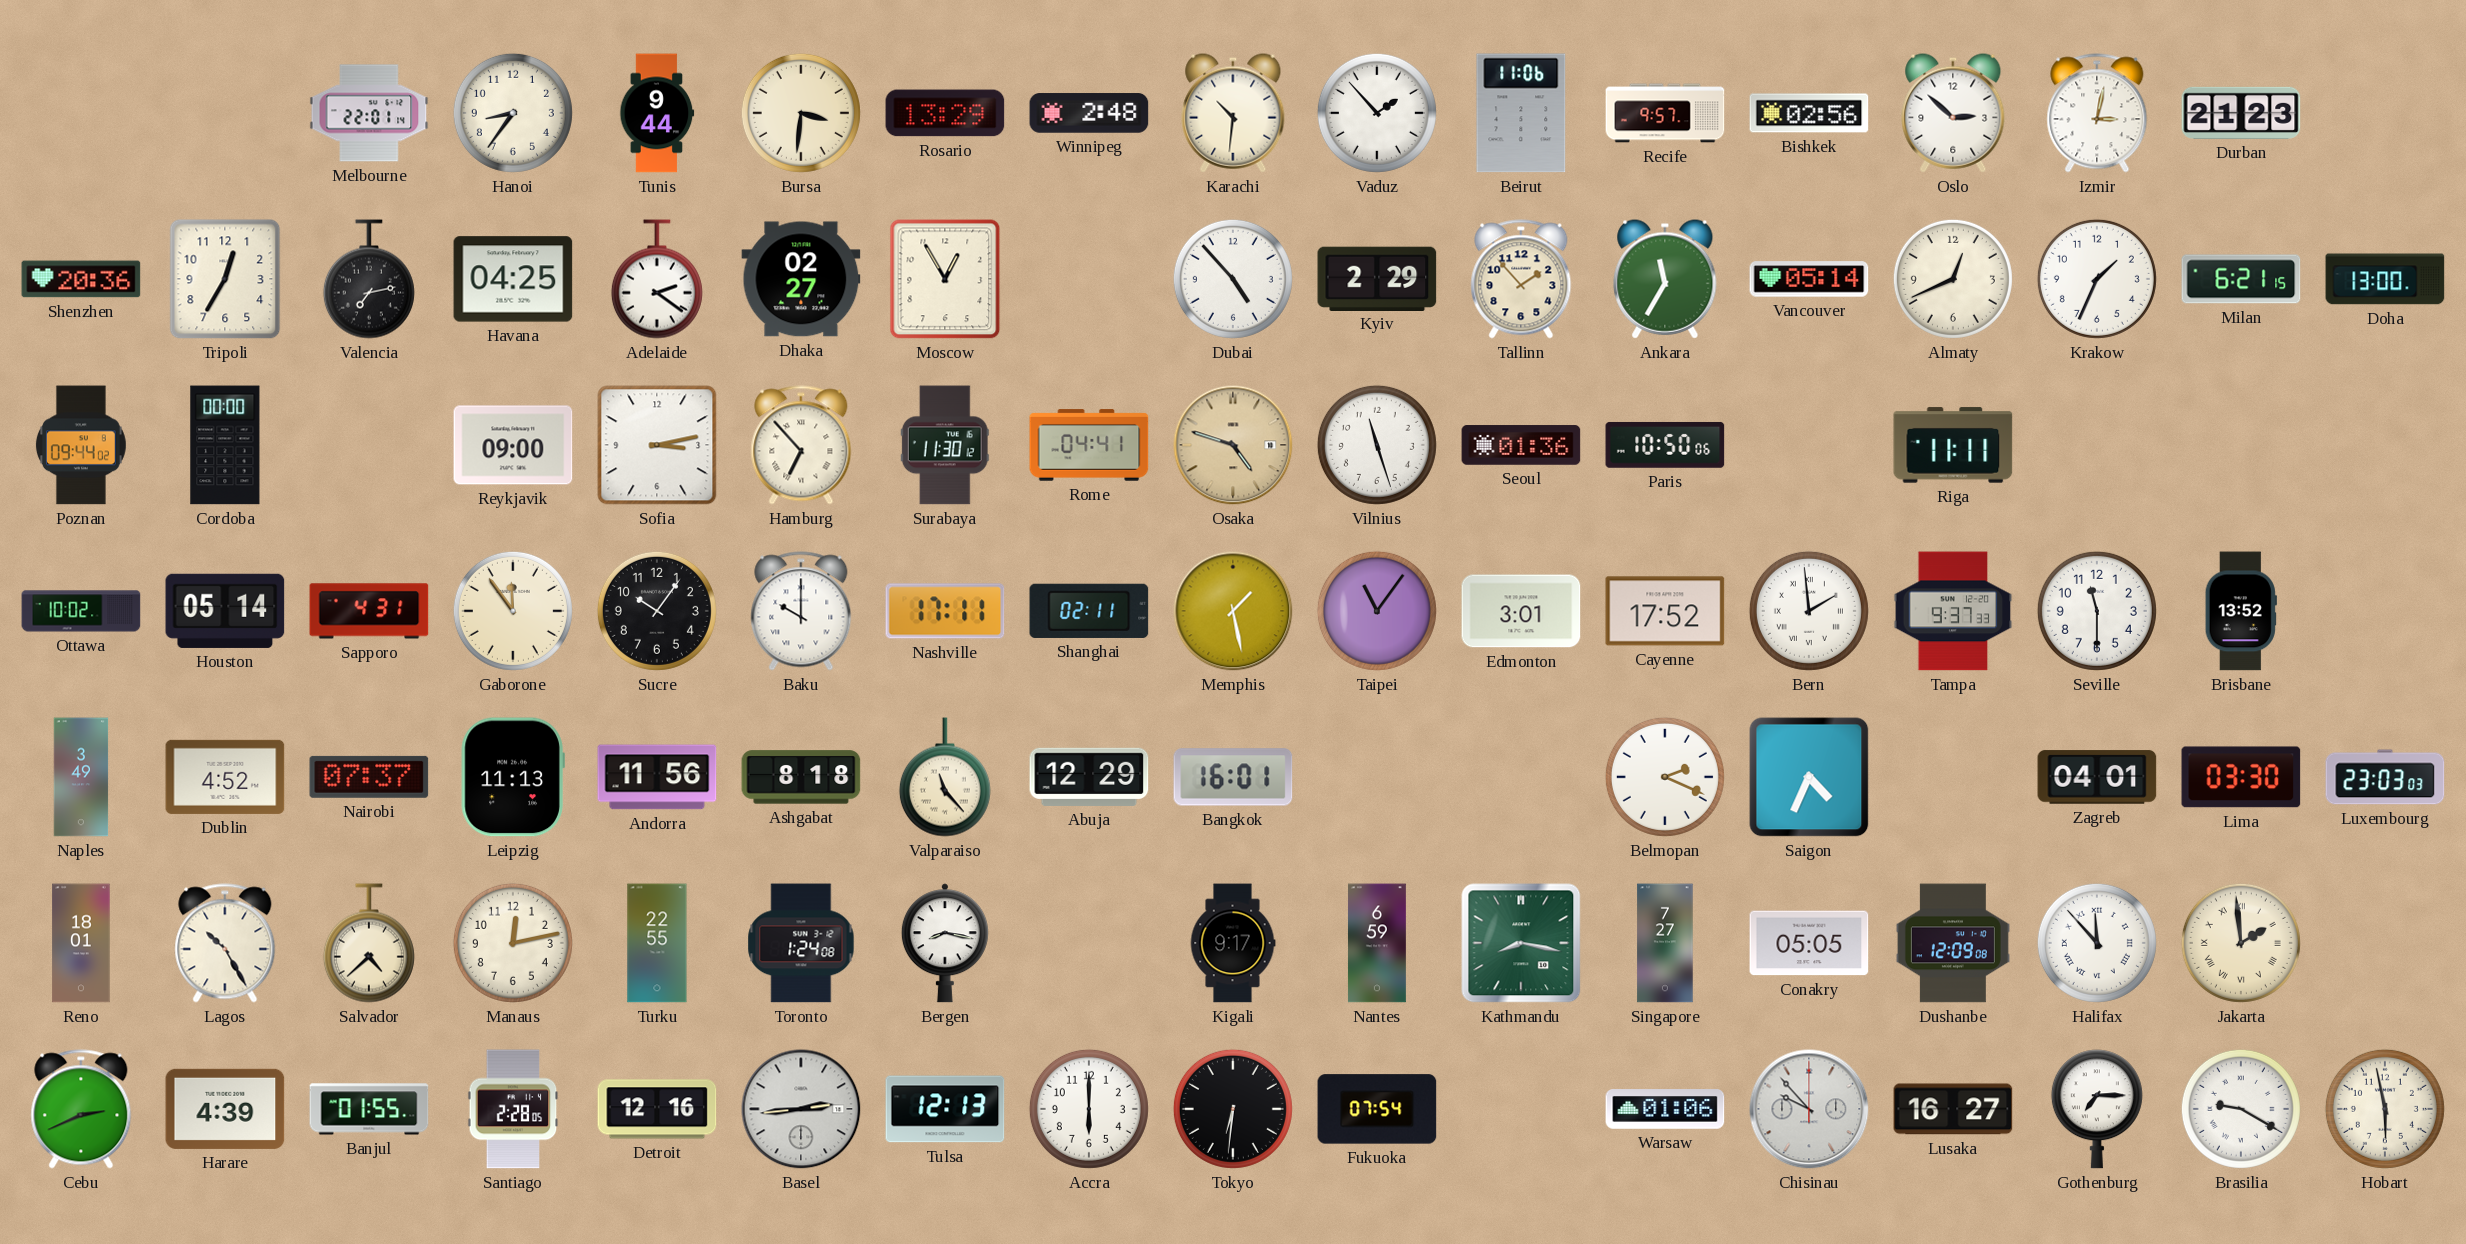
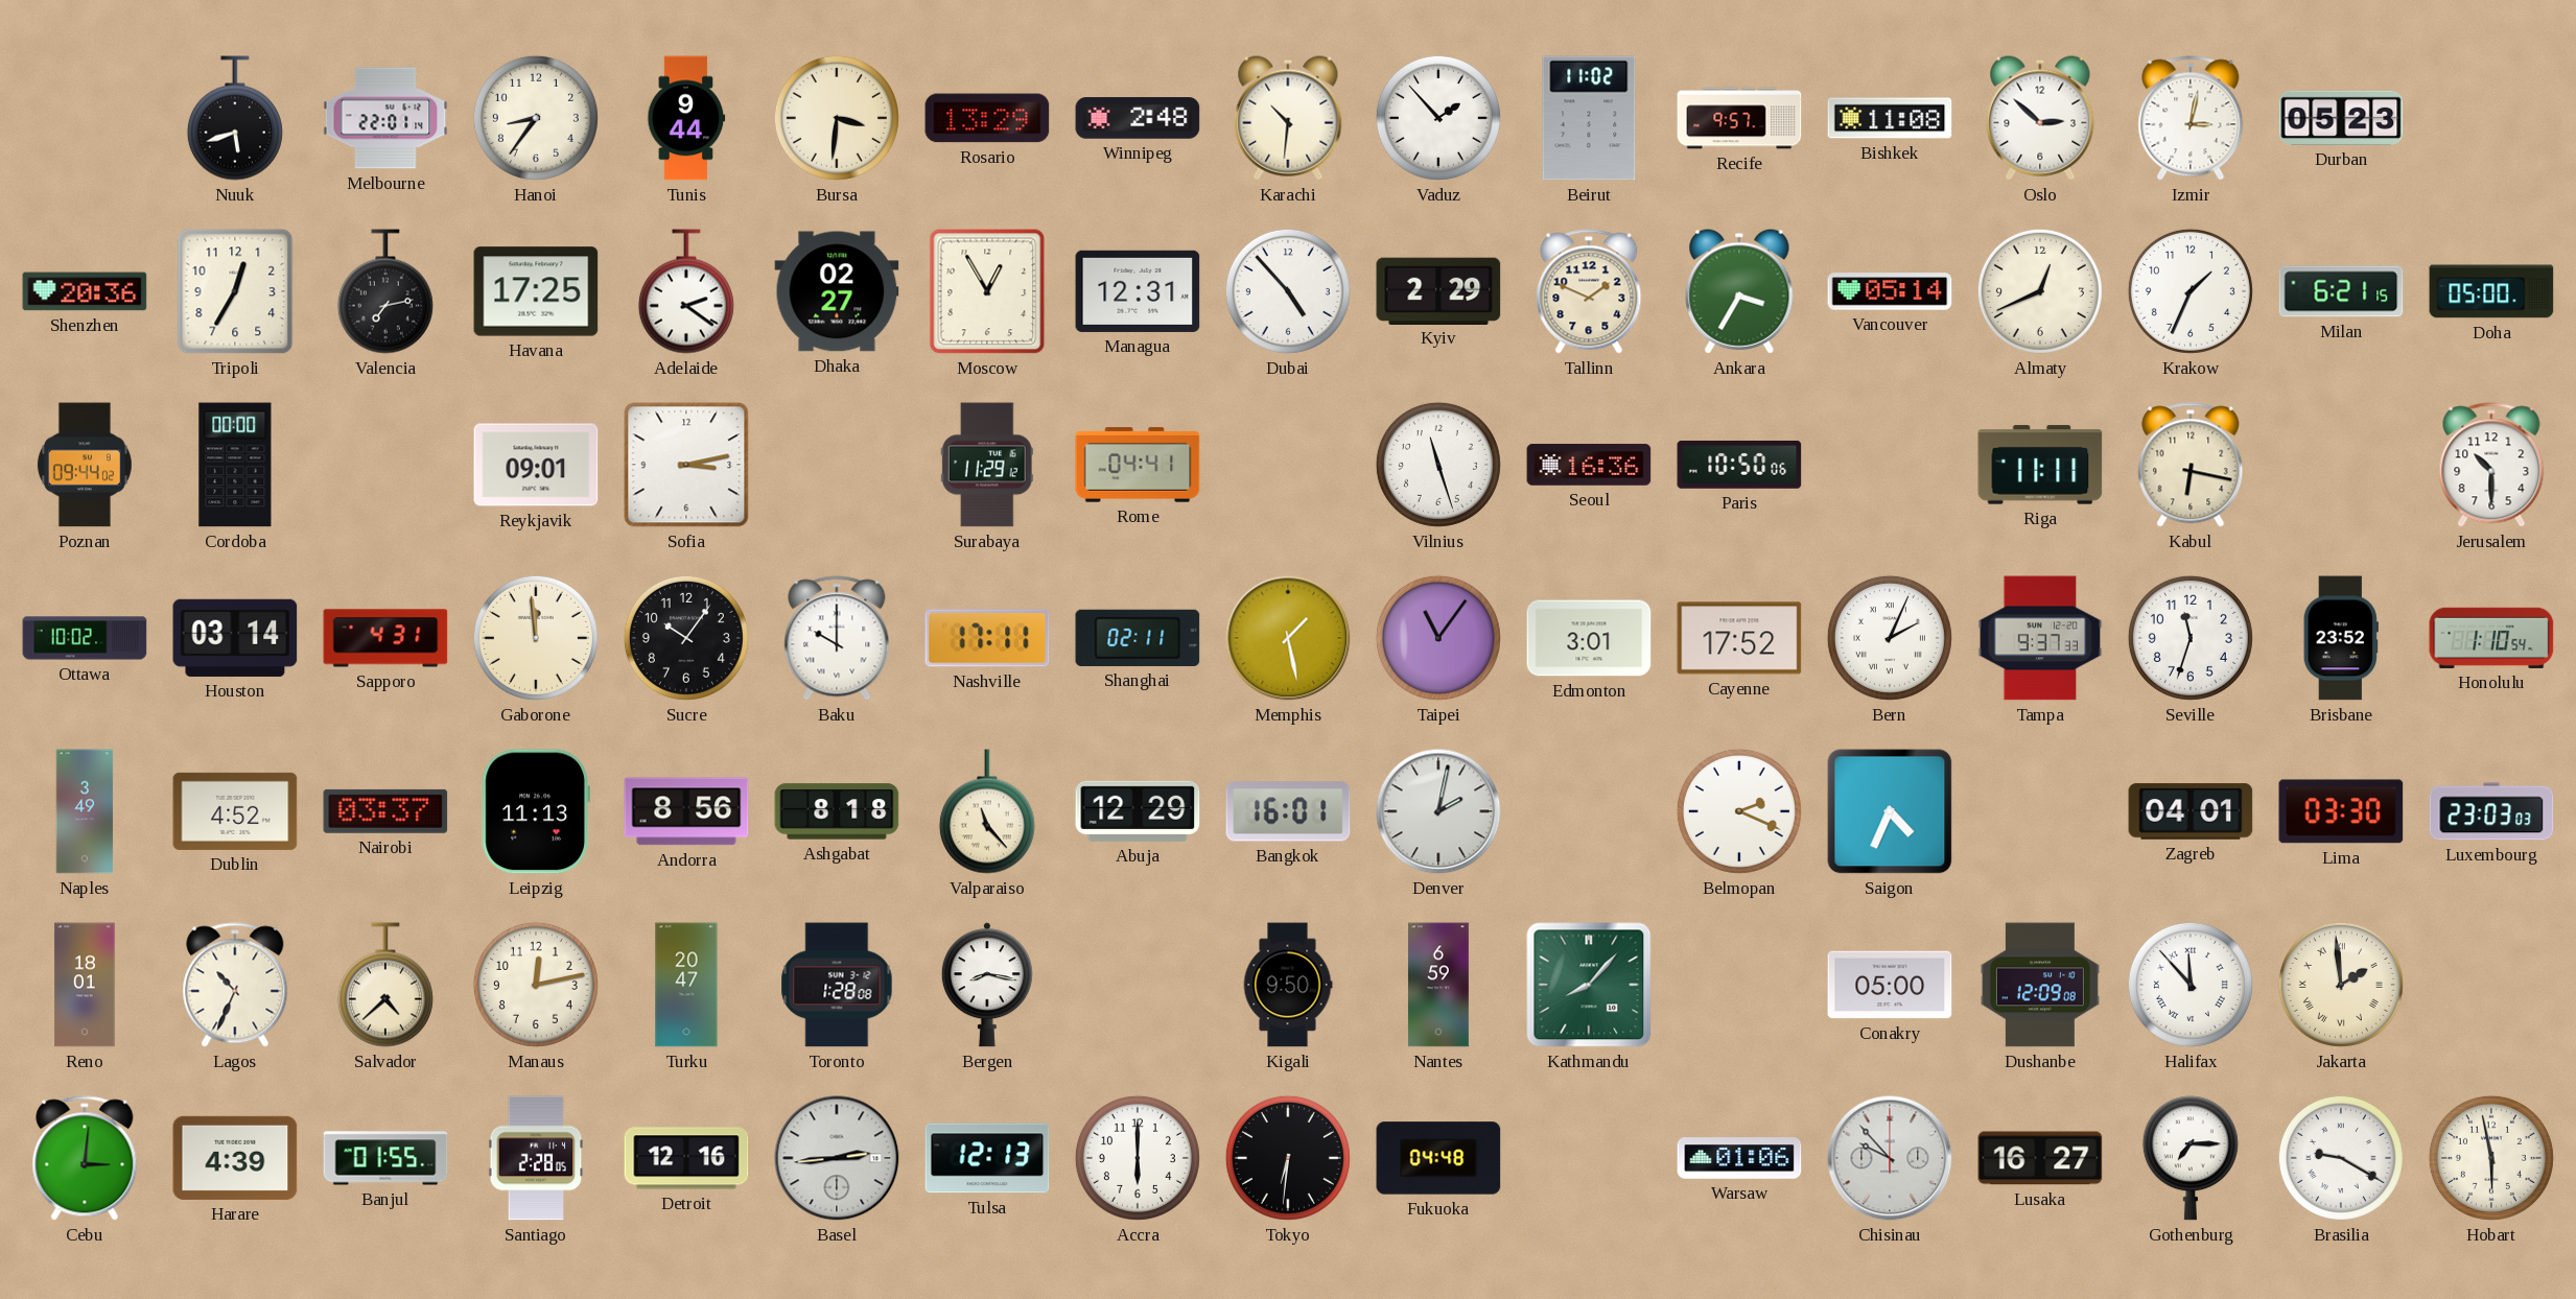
Nuuk: none -> 5:42
Beirut: 11:06 -> 11:02
Bishkek: 02:56 -> 11:08
Durban: 21:23 -> 05:23
Havana: 04:25 -> 17:25
Managua: none -> 12:31
Tallinn: 1:53 -> 1:49
Ankara: 11:35 -> 3:35
Doha: 13:00 -> 05:00
Reykjavik: 09:00 -> 09:01
Hamburg: 6:53 -> none
Surabaya: 11:30 -> 11:29
Osaka: 4:48 -> none
Seoul: 01:36 -> 16:36
Kabul: none -> 6:17
Jerusalem: none -> 10:30
Houston: 05:14 -> 03:14
Gaborone: 11:54 -> 11:59
Bern: 1:59 -> 2:04
Seville: 11:30 -> 11:33
Brisbane: 13:52 -> 23:52
Honolulu: none -> 1:10
Nairobi: 07:37 -> 03:37
Andorra: 11:56 -> 8:56
Denver: none -> 2:02
Lagos: 10:25 -> 10:34
Turku: 22:55 -> 20:47
Toronto: 1:24 -> 1:28
Kigali: 9:17 -> 9:50
Kathmandu: 8:17 -> 8:07
Singapore: 7:27 -> none
Conakry: 05:05 -> 05:00
Cebu: 2:41 -> 3:01
Fukuoka: 07:54 -> 04:48
